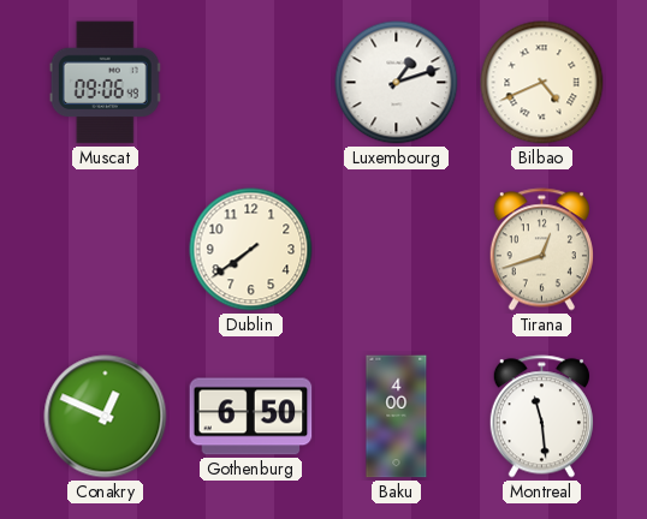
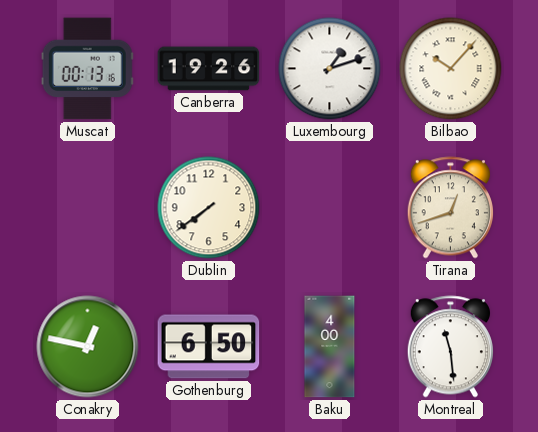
Muscat: 09:06 -> 00:13
Canberra: none -> 19:26
Bilbao: 4:41 -> 10:07
Conakry: 12:49 -> 12:47
